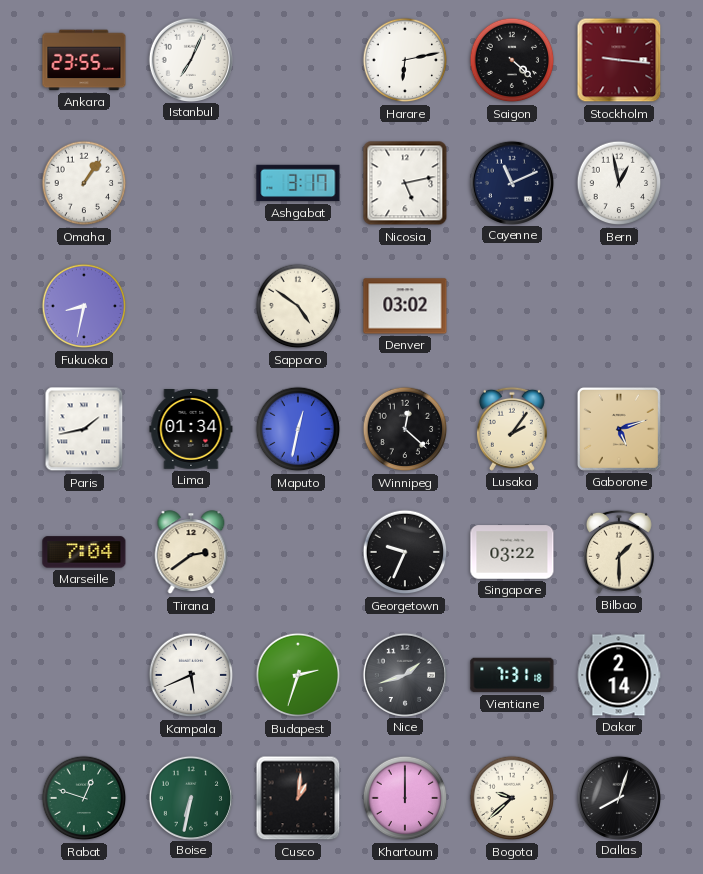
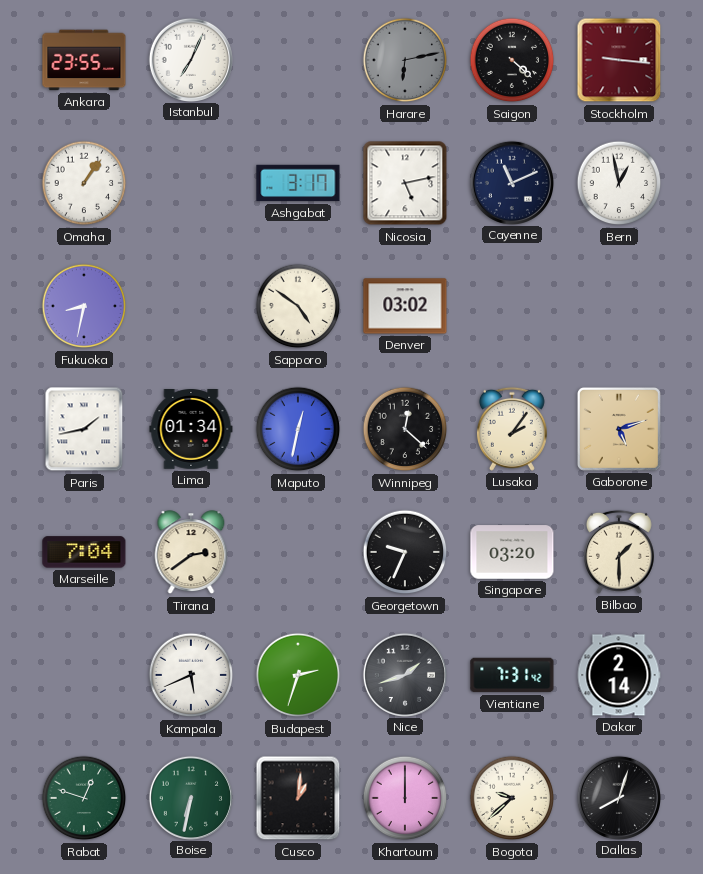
Harare dial: white -> grey
Singapore: 03:22 -> 03:20
Vientiane: 7:31:18 -> 7:31:42
